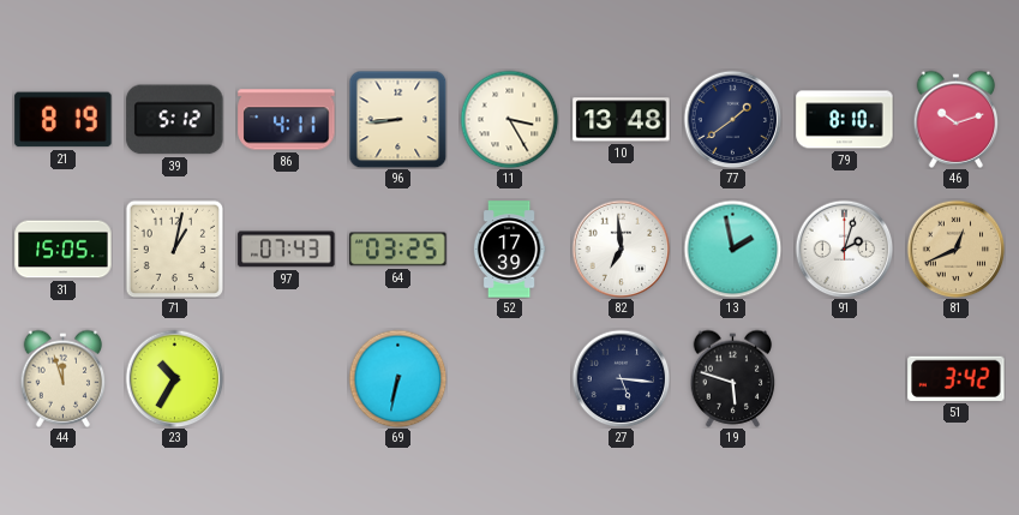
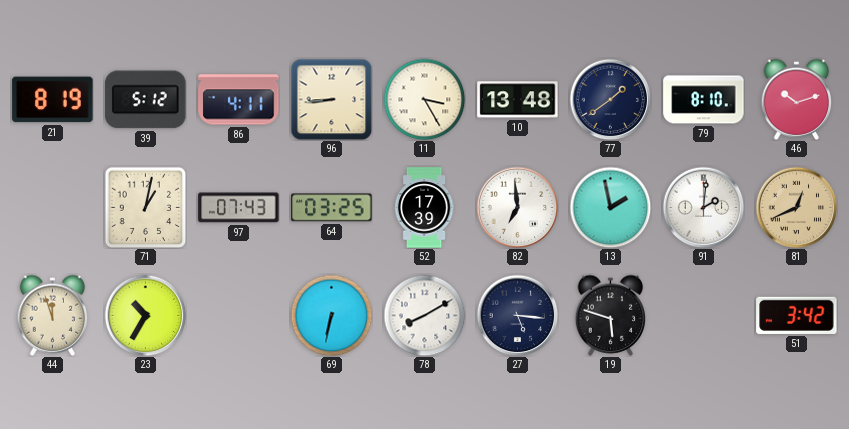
31: 15:05 -> none
91: 2:03 -> 2:01
78: none -> 8:10
